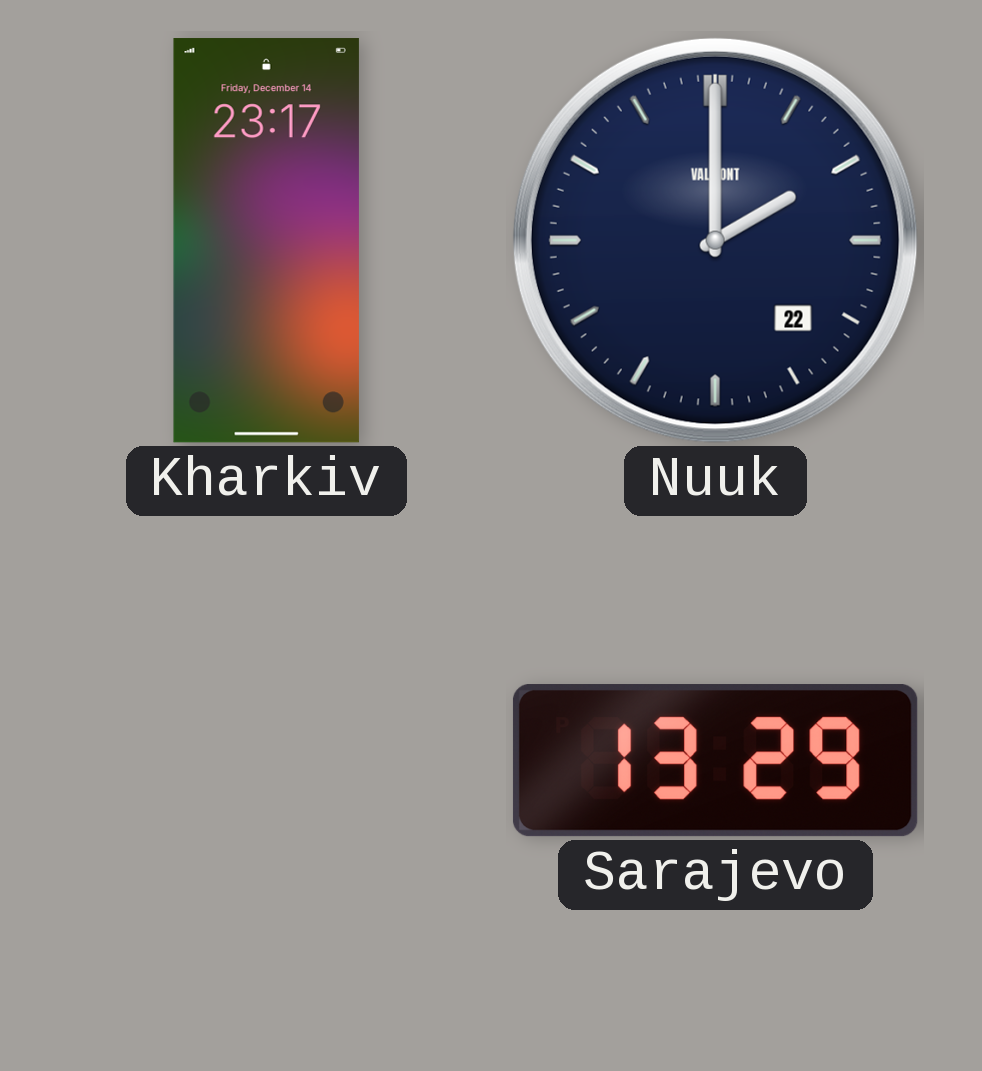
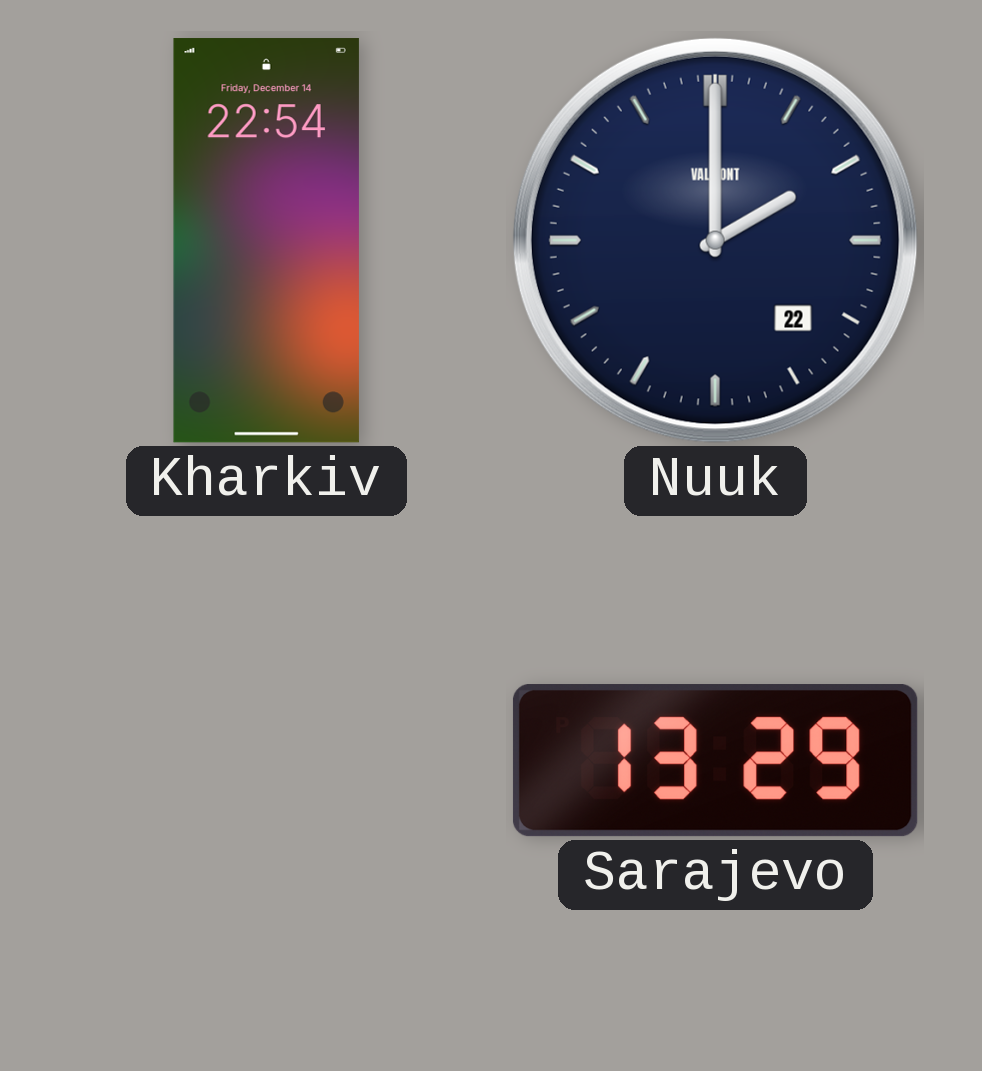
Kharkiv: 23:17 -> 22:54
